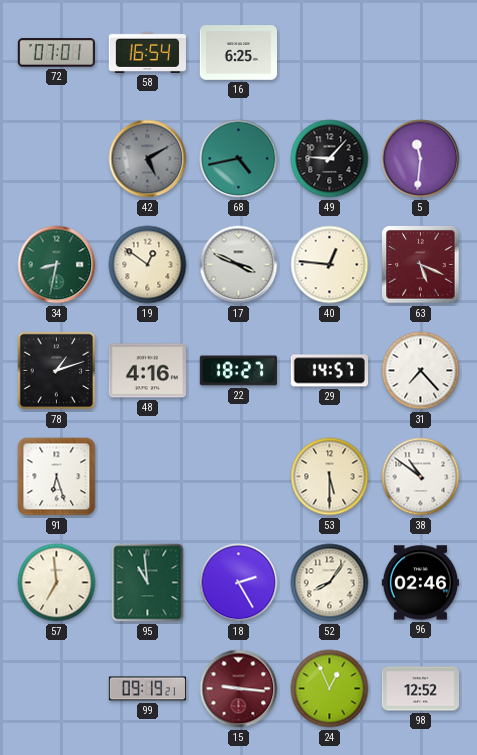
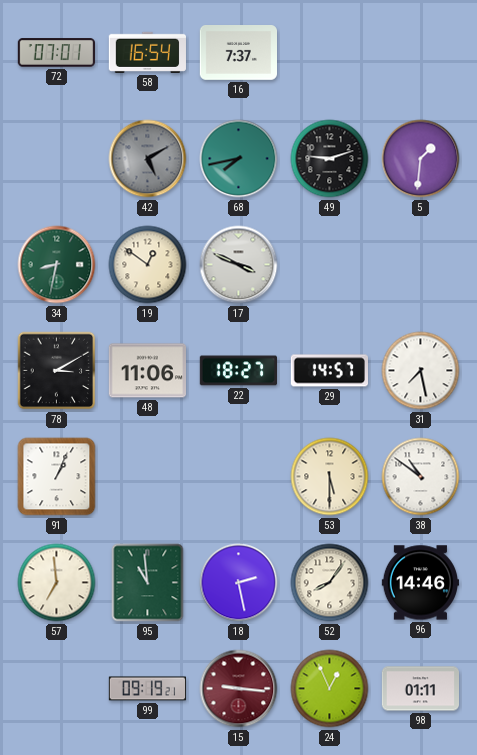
16: 6:25 -> 7:37
68: 4:43 -> 7:43
49: 9:07 -> 9:12
5: 11:31 -> 1:31
40: 12:46 -> none
63: 5:19 -> none
78: 1:12 -> 3:10
48: 4:16 -> 11:06
31: 7:23 -> 7:28
91: 6:27 -> 1:04
18: 2:25 -> 2:28
96: 02:46 -> 14:46
98: 12:52 -> 01:11
